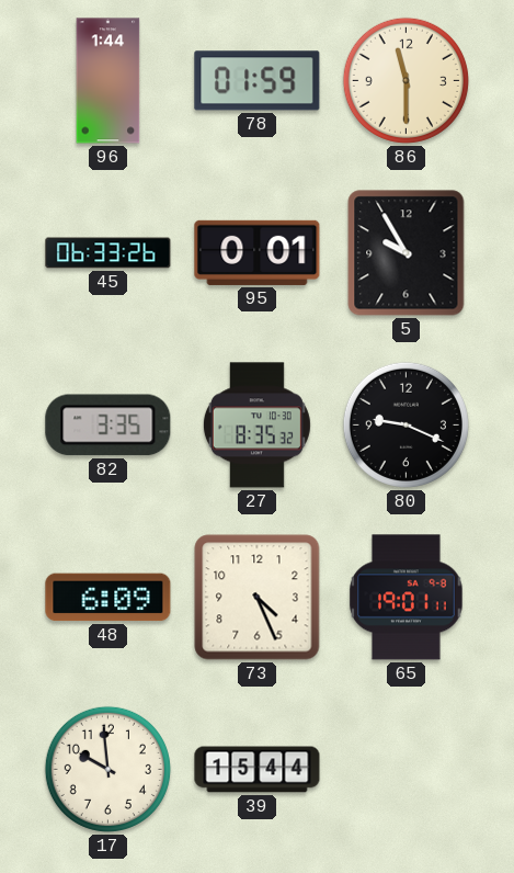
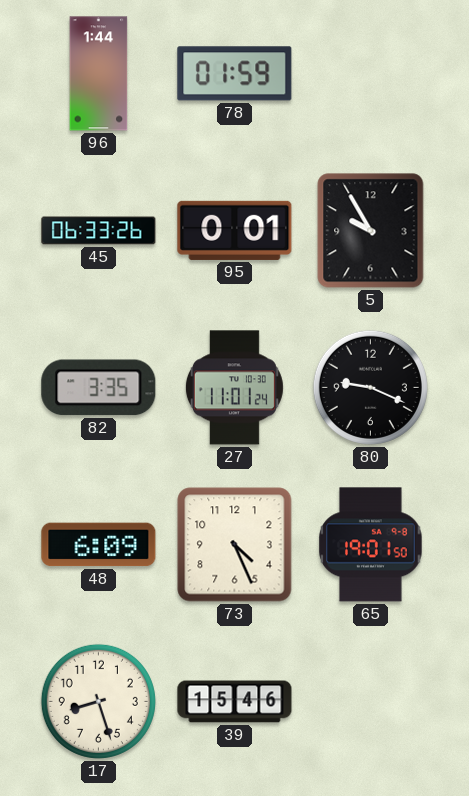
86: 11:30 -> none
27: 8:35 -> 11:01
65: 19:01:11 -> 19:01:50
17: 9:59 -> 8:27
39: 15:44 -> 15:46
